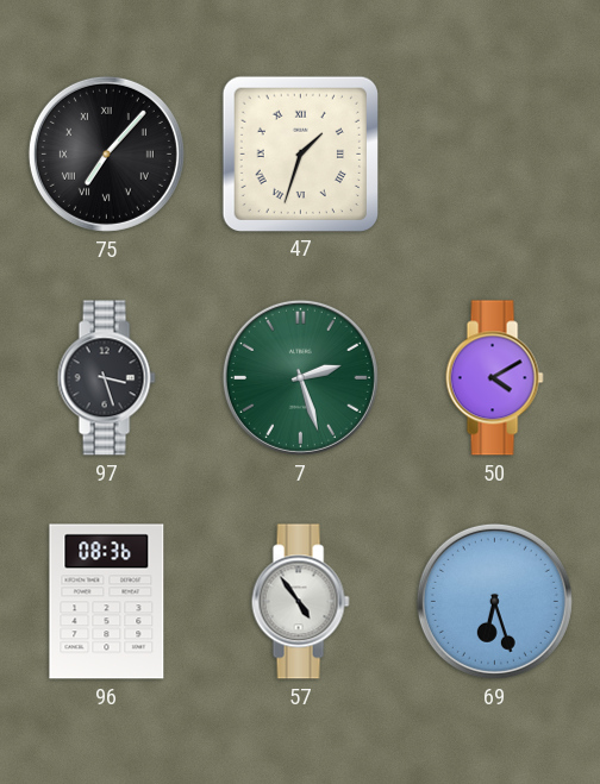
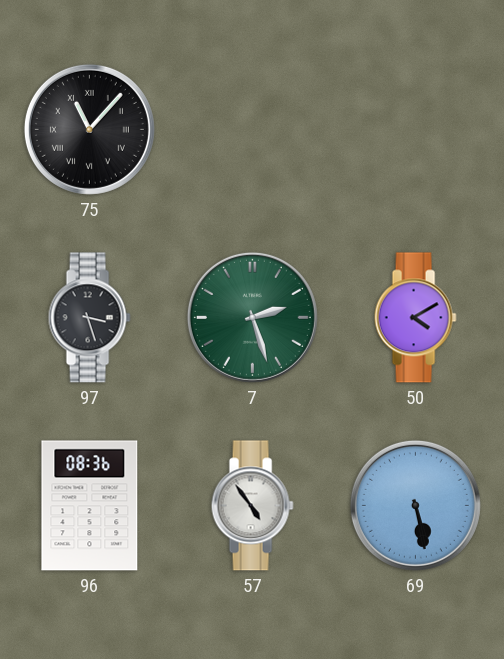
75: 7:07 -> 11:07
47: 1:33 -> none
69: 6:27 -> 5:28
